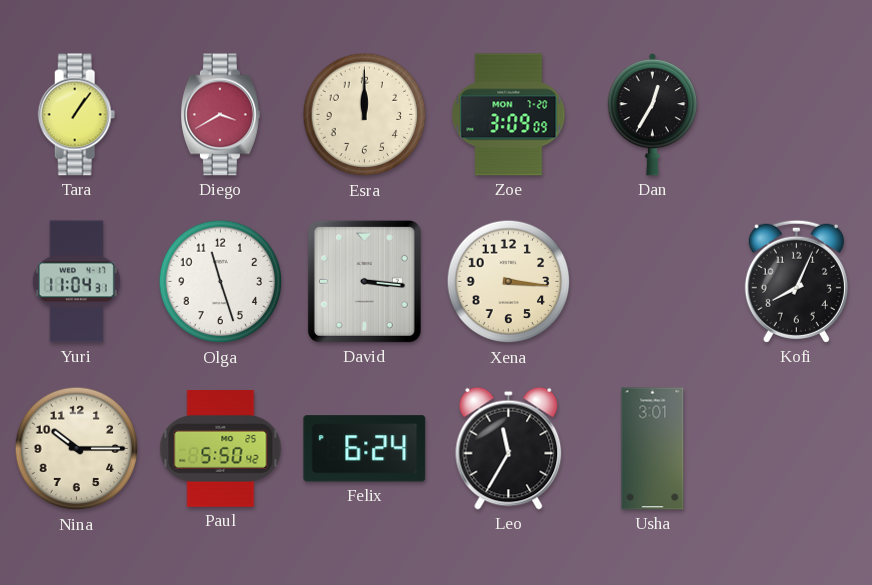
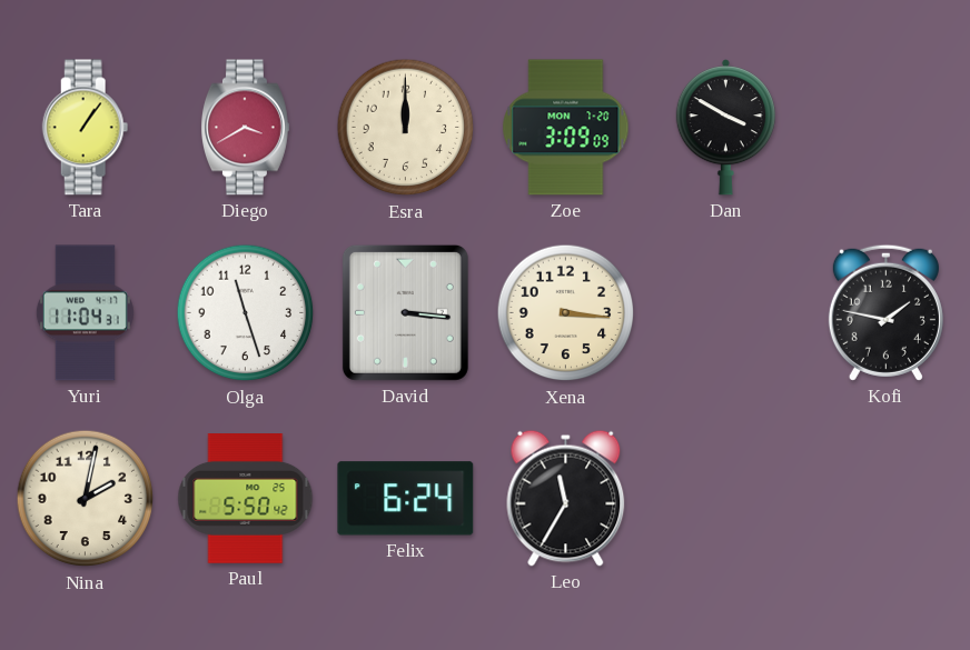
Dan: 12:35 -> 3:50
Kofi: 8:04 -> 1:47
Nina: 10:15 -> 2:02
Usha: 3:01 -> none
